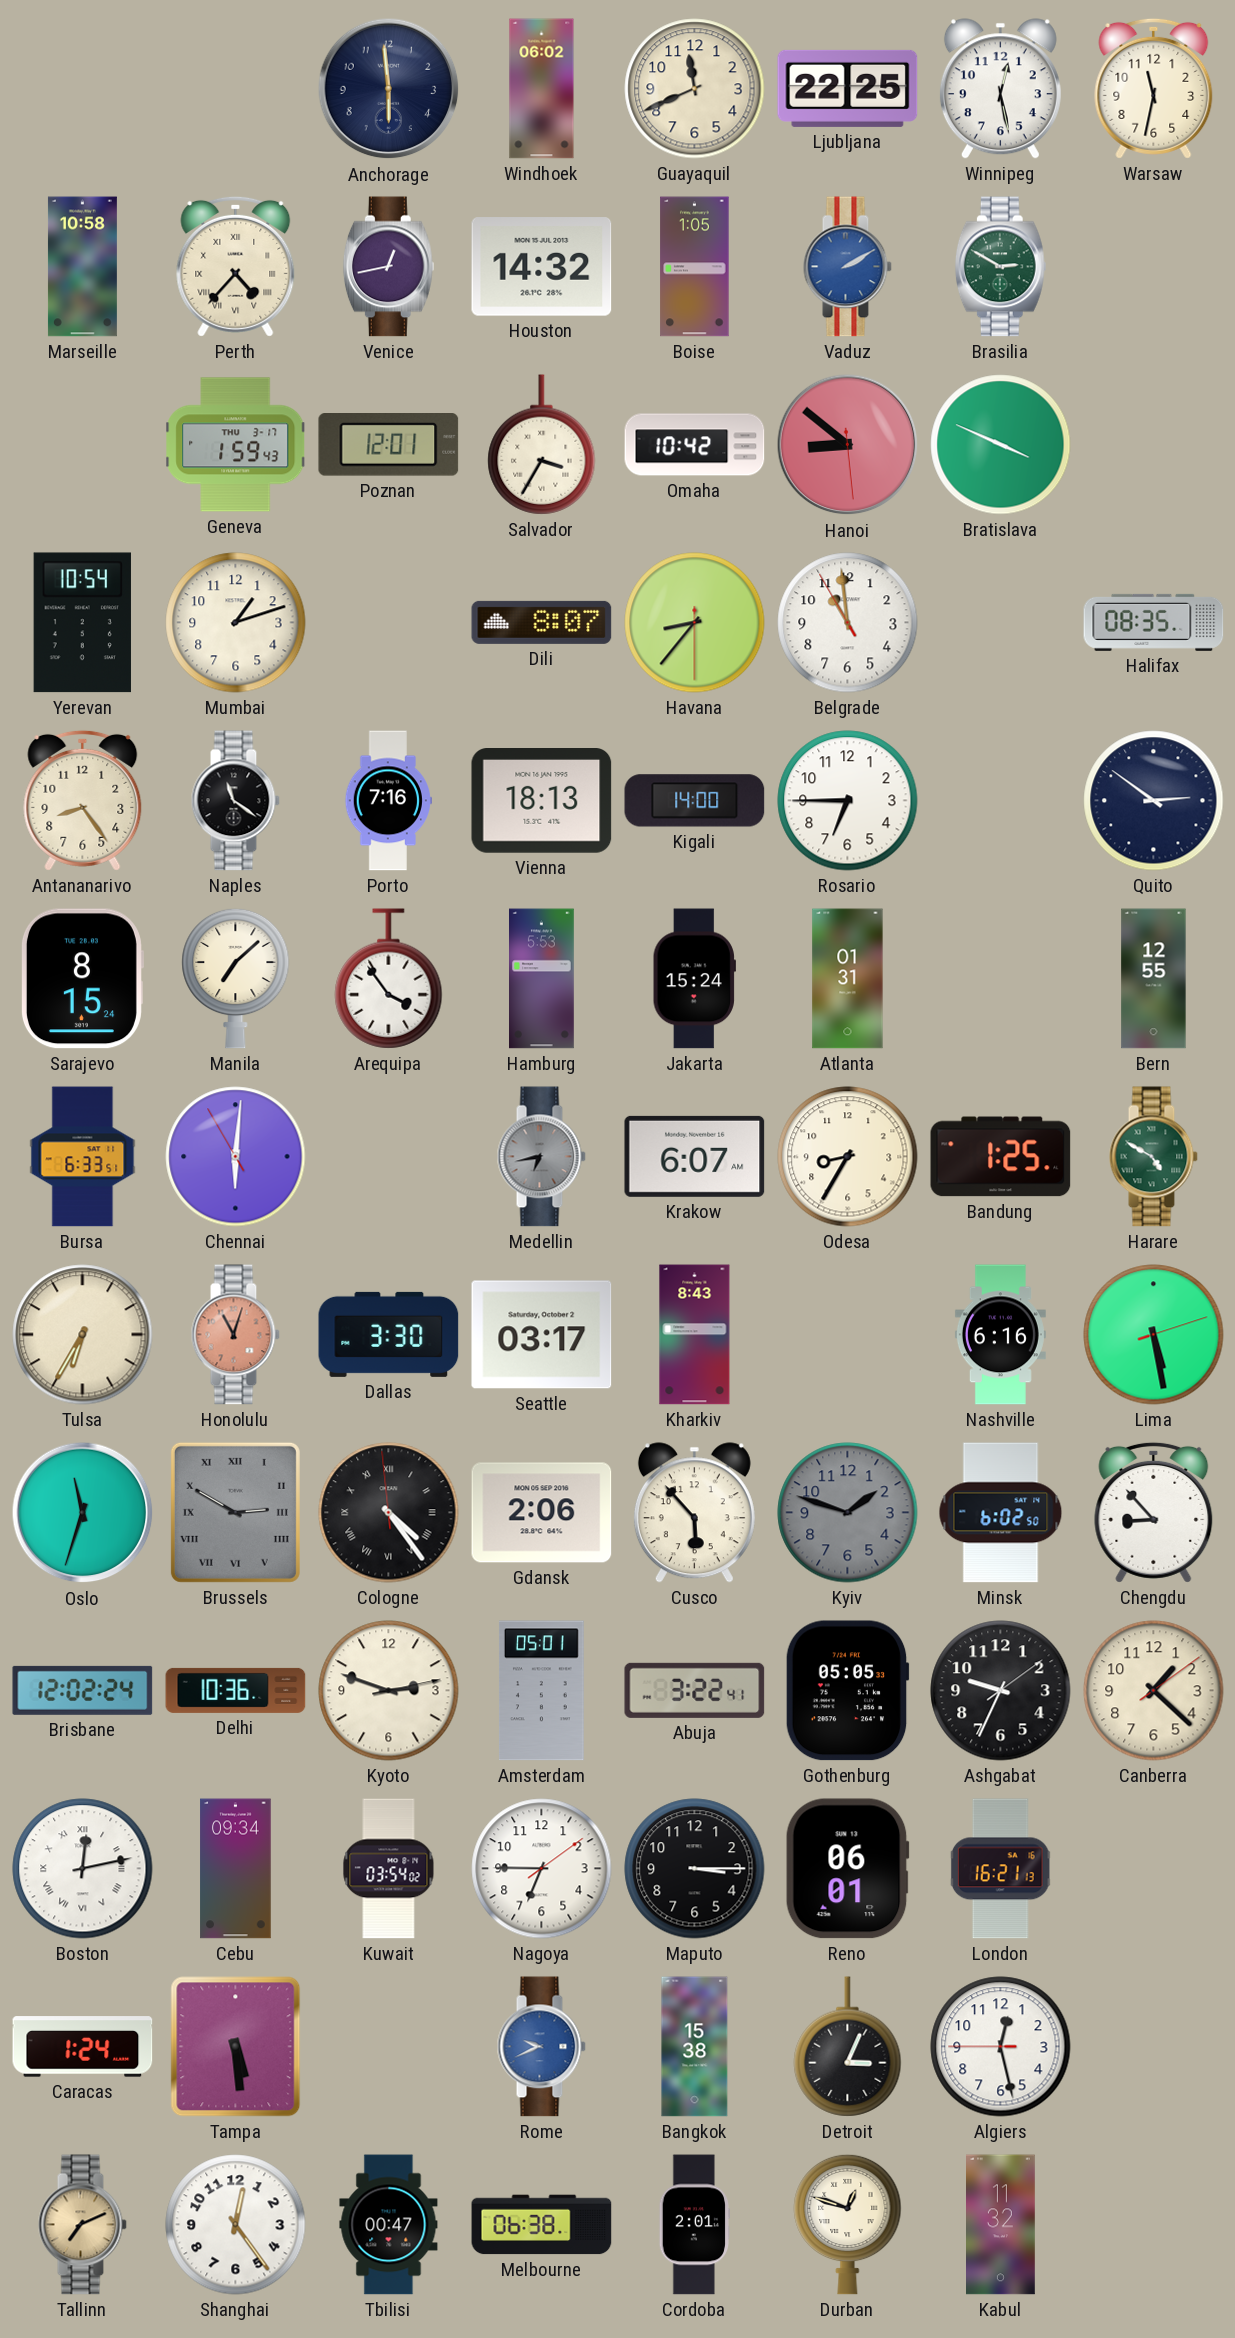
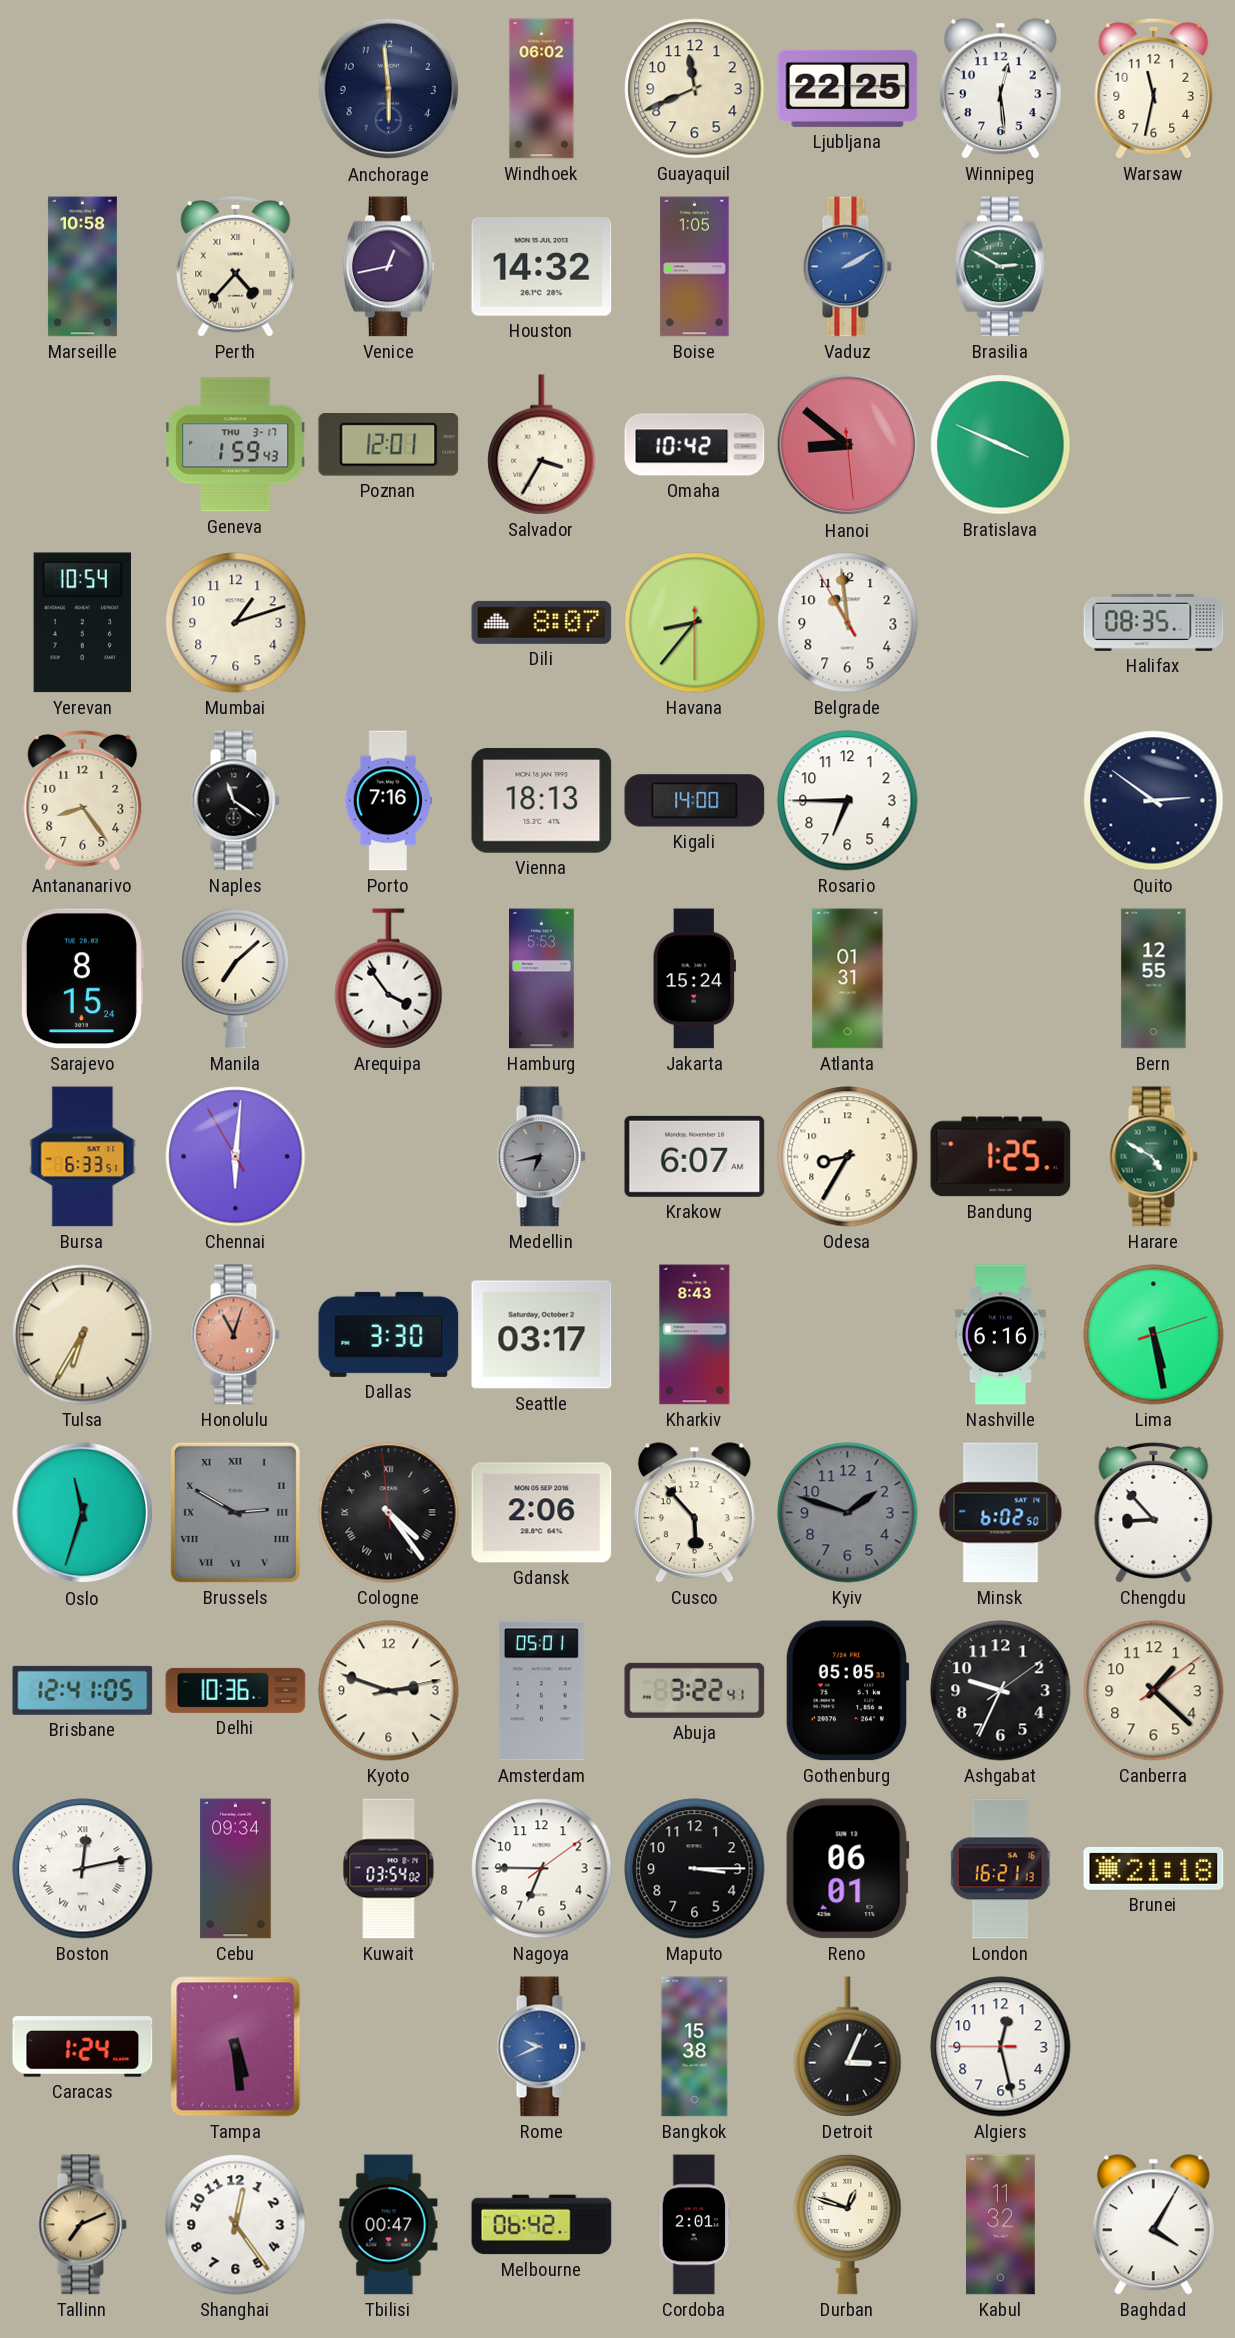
Winnipeg: 12:28 -> 12:29
Brisbane: 12:02 -> 12:41
Brunei: none -> 21:18
Melbourne: 06:38 -> 06:42
Baghdad: none -> 4:05
